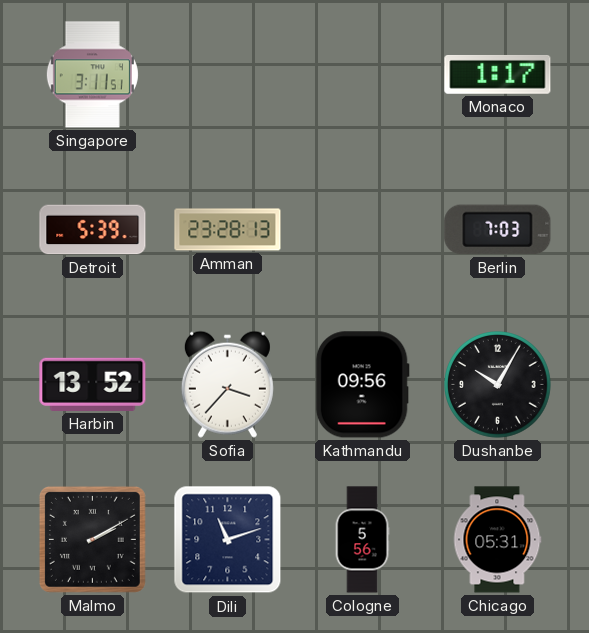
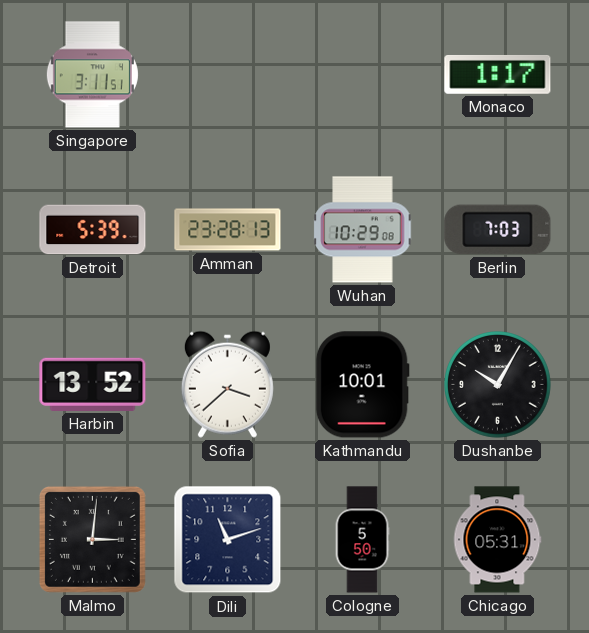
Wuhan: none -> 10:29
Sofia: 3:37 -> 3:38
Kathmandu: 09:56 -> 10:01
Malmo: 2:10 -> 3:01
Cologne: 5:56 -> 5:50
